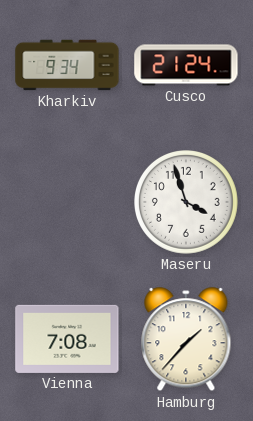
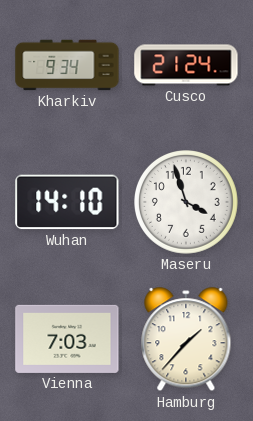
Wuhan: none -> 14:10
Vienna: 7:08 -> 7:03
